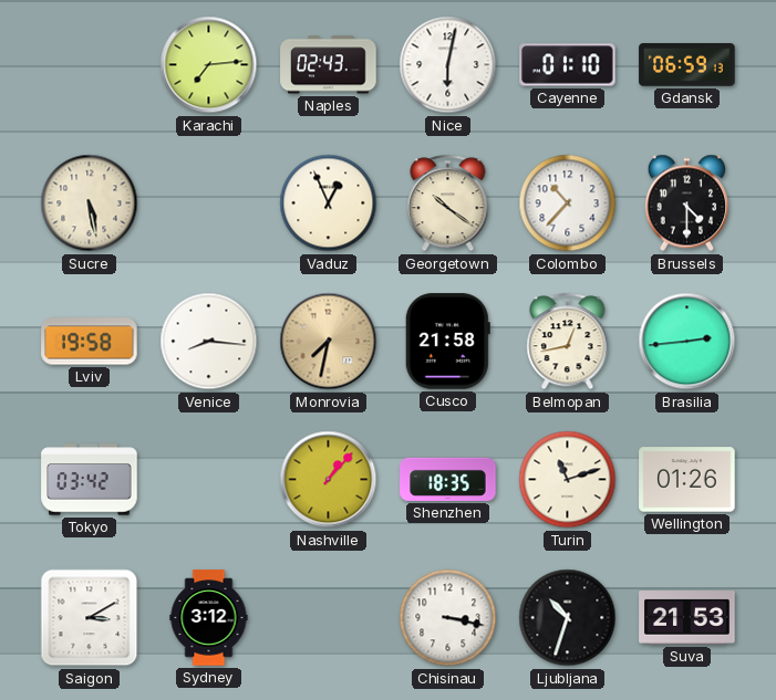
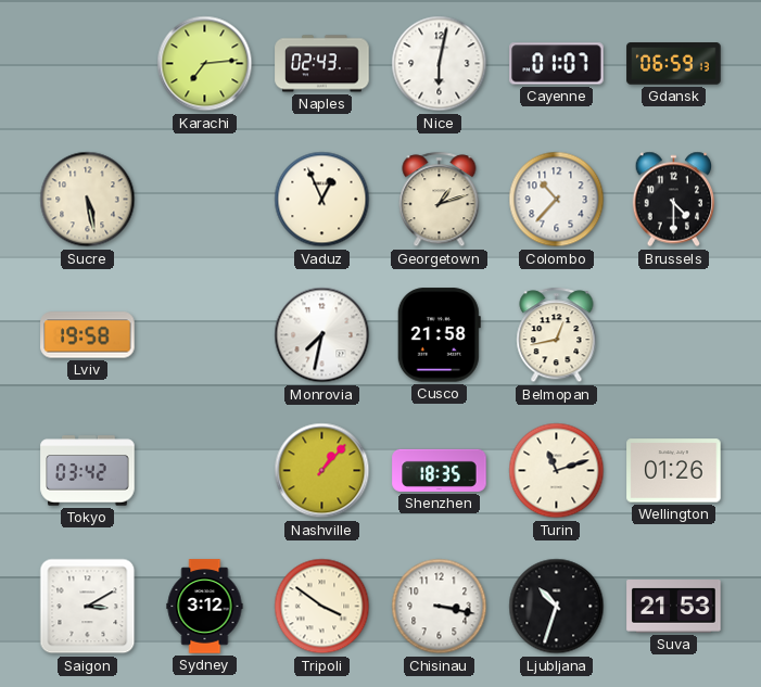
Cayenne: 01:10 -> 01:07
Georgetown: 10:21 -> 1:12
Venice: 8:16 -> none
Monrovia dial: champagne -> white
Brasilia: 2:44 -> none
Tripoli: none -> 3:51
